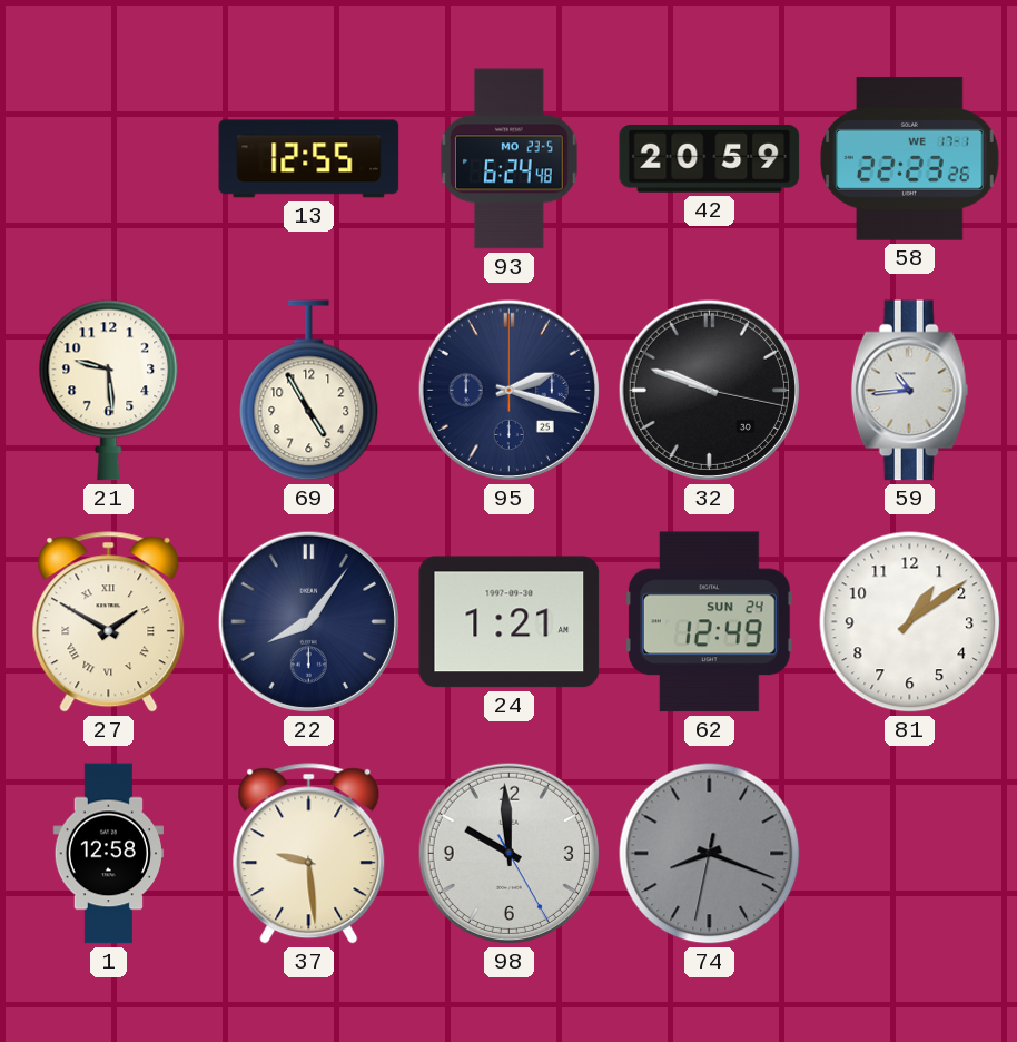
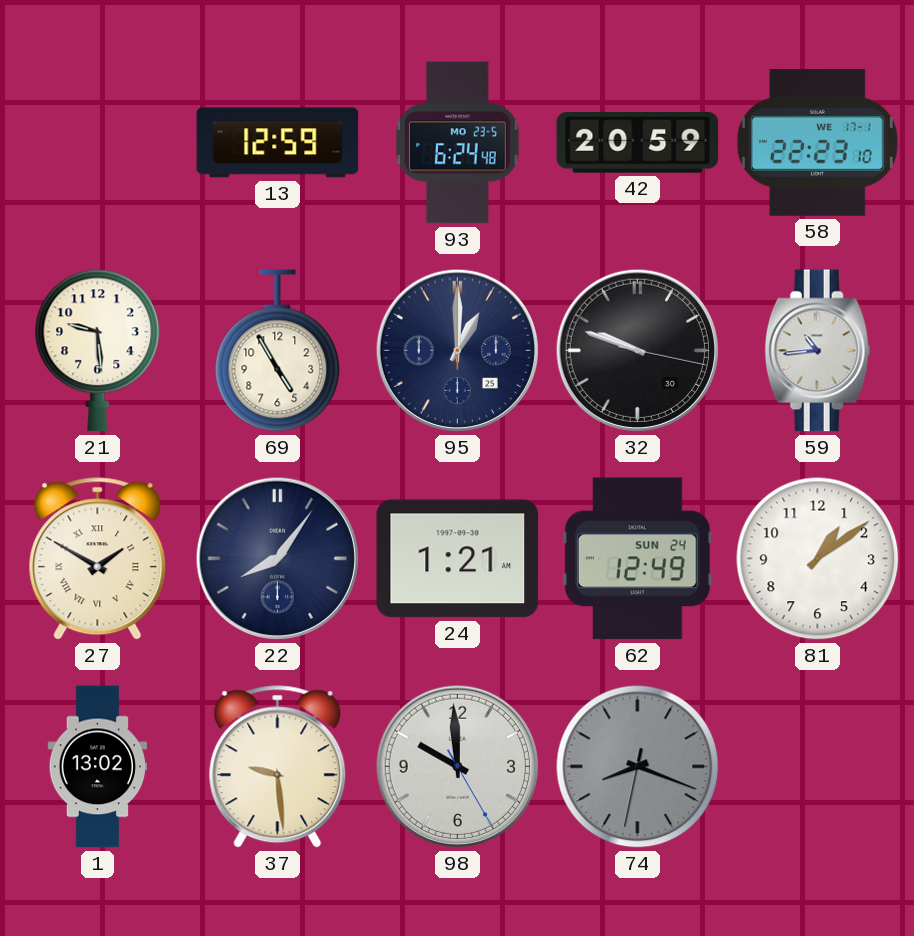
13: 12:55 -> 12:59
58: 22:23:26 -> 22:23:10
95: 2:18 -> 1:00
1: 12:58 -> 13:02
